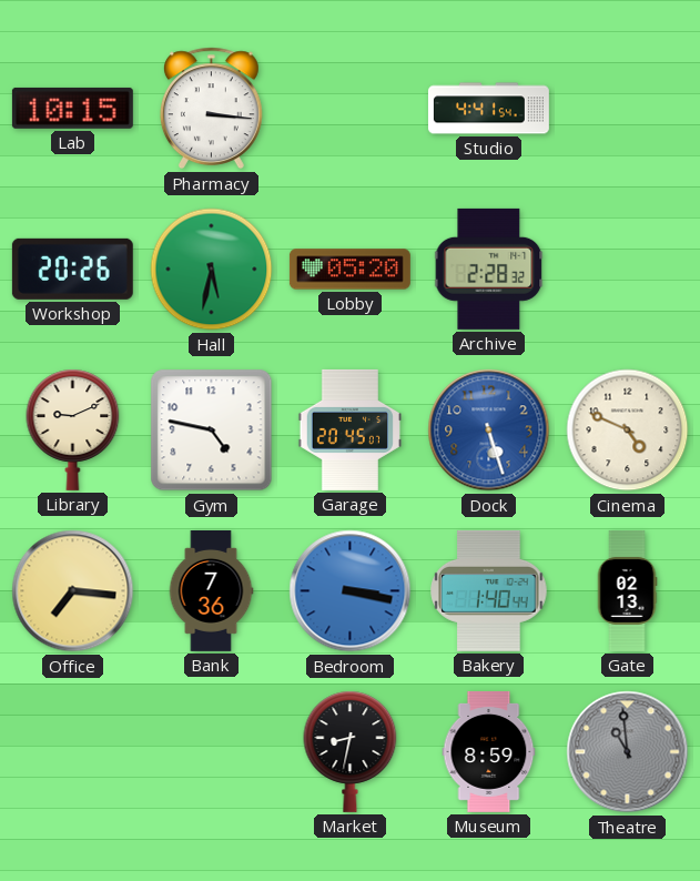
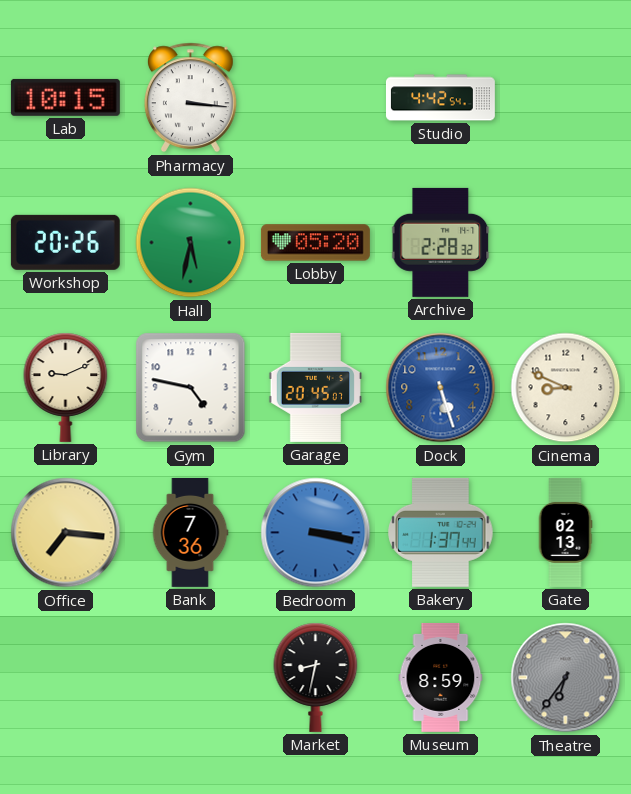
Studio: 4:41 -> 4:42
Cinema: 4:49 -> 8:49
Bakery: 1:40 -> 1:37
Theatre: 10:59 -> 6:36
